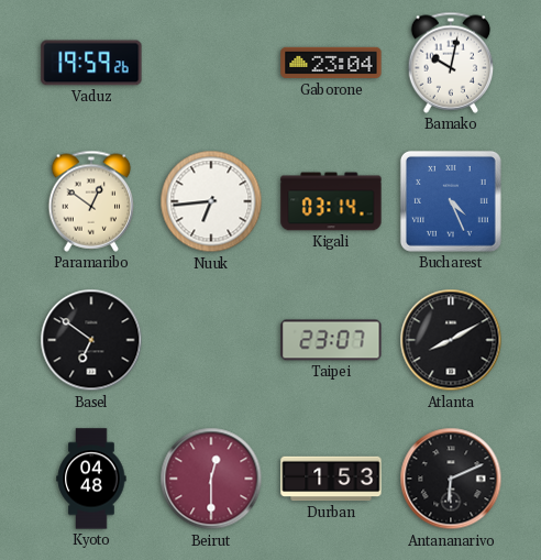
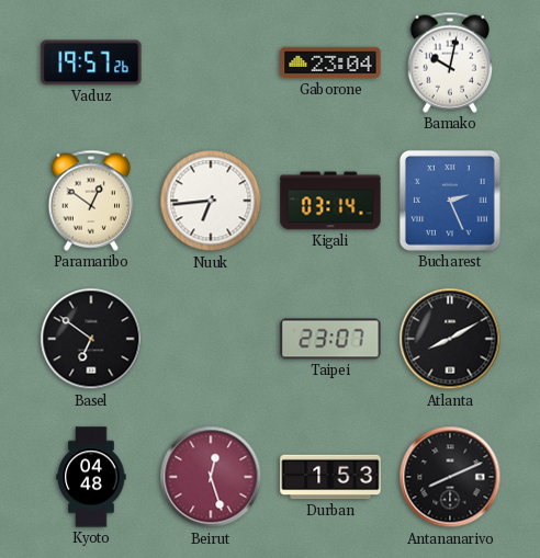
Vaduz: 19:59 -> 19:57
Bucharest: 4:26 -> 2:26
Beirut: 12:30 -> 12:27
Antananarivo: 6:11 -> 8:11
